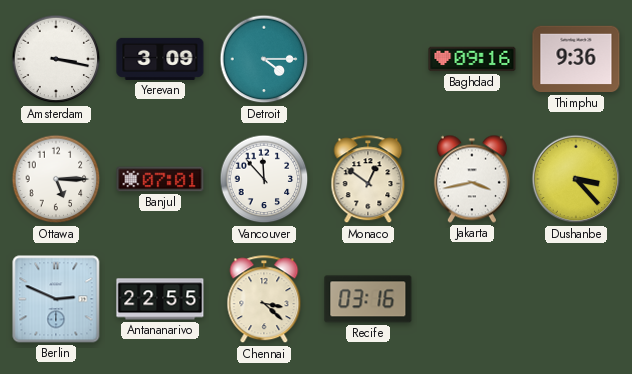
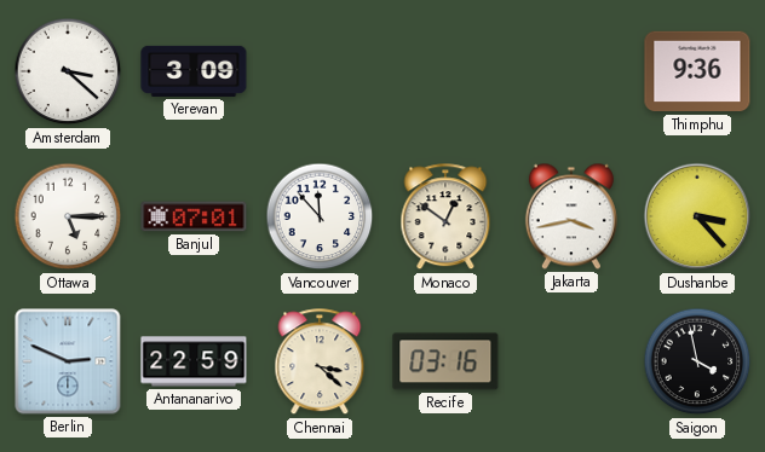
Amsterdam: 3:17 -> 3:22
Detroit: 4:15 -> none
Baghdad: 09:16 -> none
Antananarivo: 22:55 -> 22:59
Saigon: none -> 3:58
